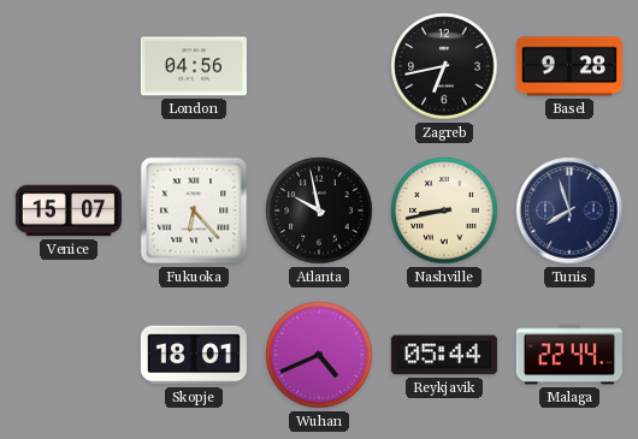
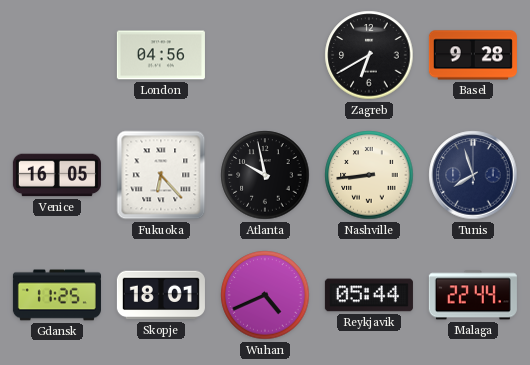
Zagreb: 6:43 -> 6:40
Venice: 15:07 -> 16:05
Nashville: 8:43 -> 8:44
Gdansk: none -> 11:25
